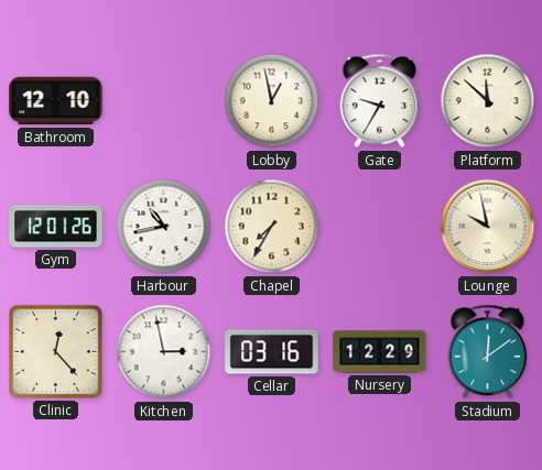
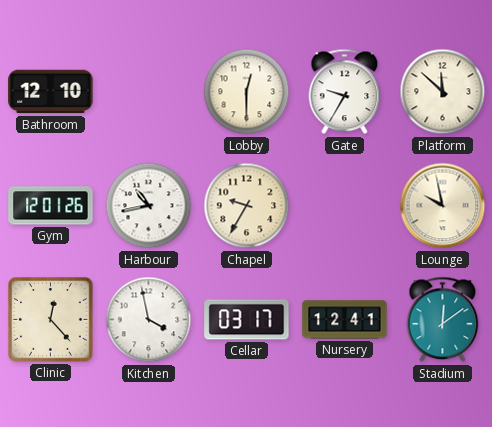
Lobby: 12:58 -> 12:30
Chapel: 7:35 -> 9:35
Kitchen: 2:58 -> 3:58
Cellar: 03:16 -> 03:17
Nursery: 12:29 -> 12:41
